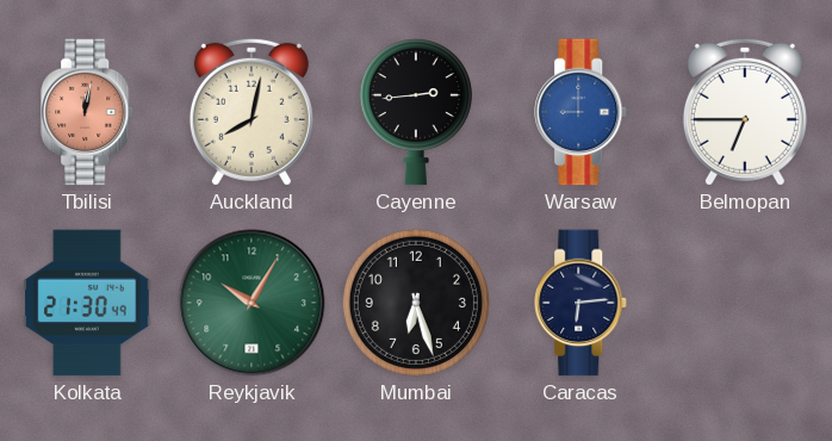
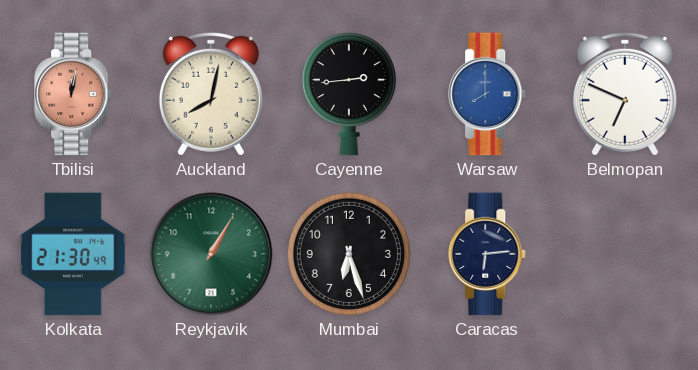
Warsaw: 9:00 -> 8:00
Belmopan: 6:45 -> 6:49
Reykjavik: 10:05 -> 1:05
